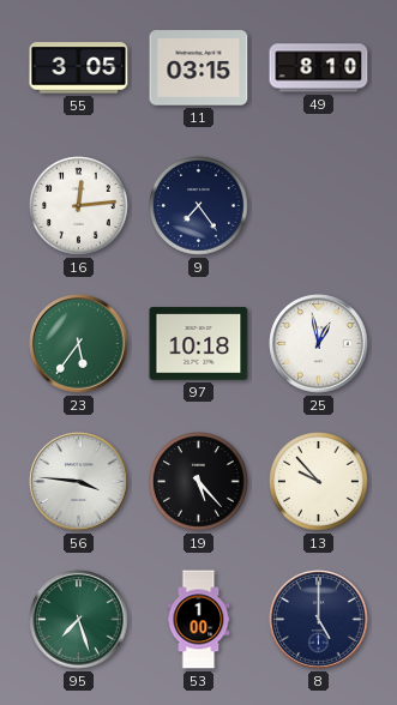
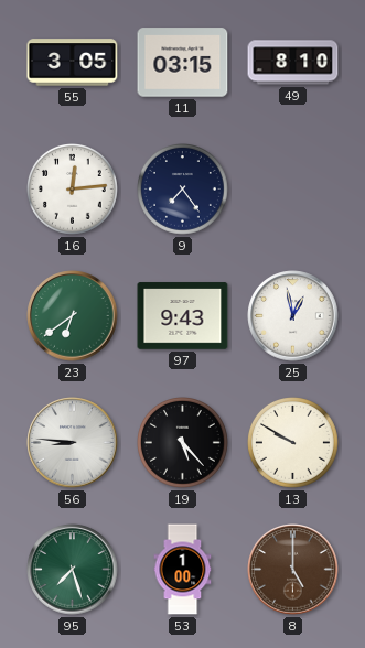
23: 5:36 -> 6:39
97: 10:18 -> 9:43
56: 3:46 -> 8:46
13: 9:53 -> 9:50
8 dial: navy -> brown
